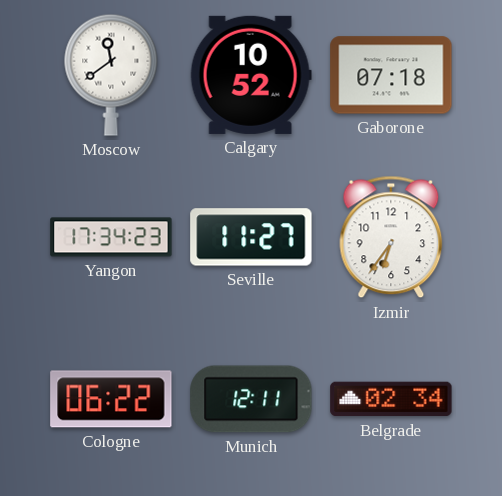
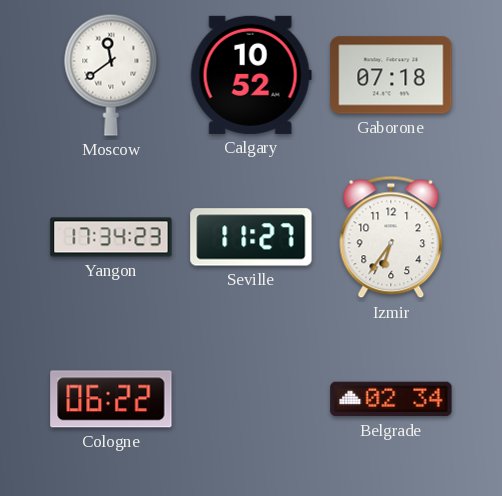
Munich: 12:11 -> none
